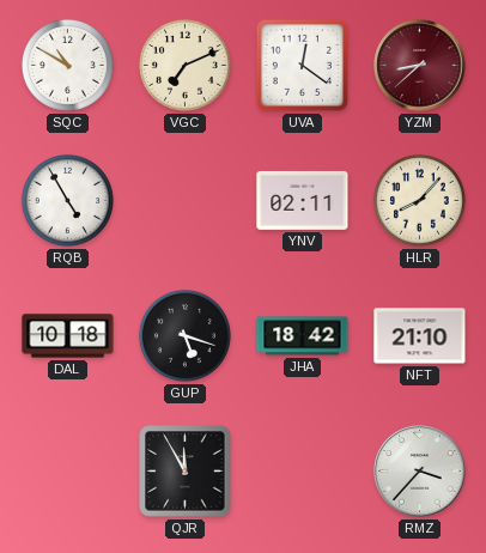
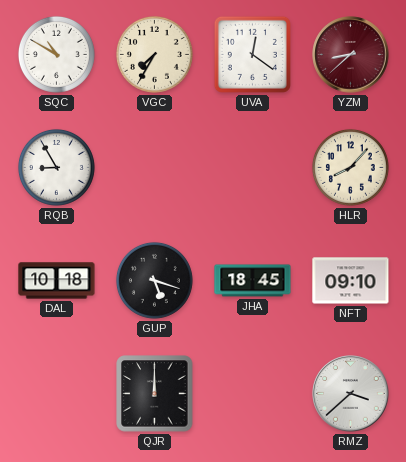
VGC: 7:11 -> 7:35
RQB: 4:55 -> 8:55
YNV: 02:11 -> none
JHA: 18:42 -> 18:45
NFT: 21:10 -> 09:10
QJR: 11:55 -> 12:00
RMZ: 3:37 -> 3:38
